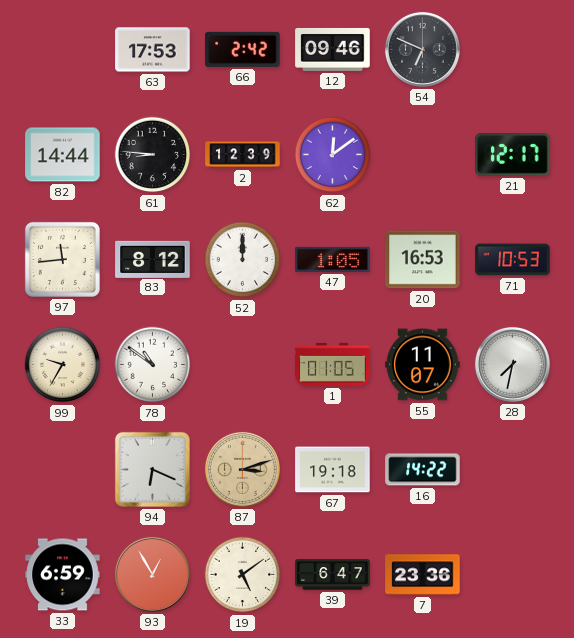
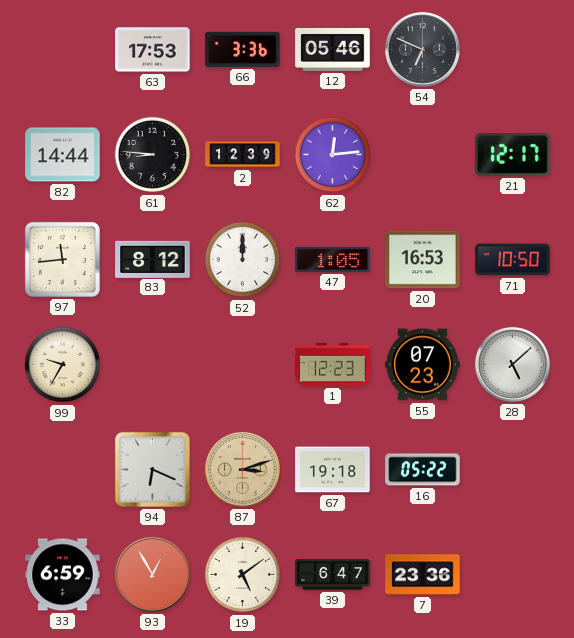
66: 2:42 -> 3:36
12: 09:46 -> 05:46
62: 12:09 -> 12:14
71: 10:53 -> 10:50
78: 10:51 -> none
1: 01:05 -> 12:23
55: 11:07 -> 07:23
28: 7:32 -> 5:08
16: 14:22 -> 05:22
